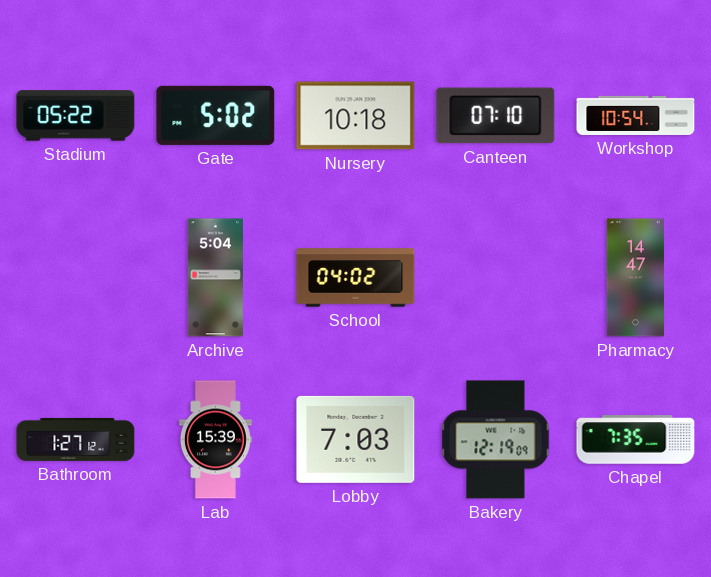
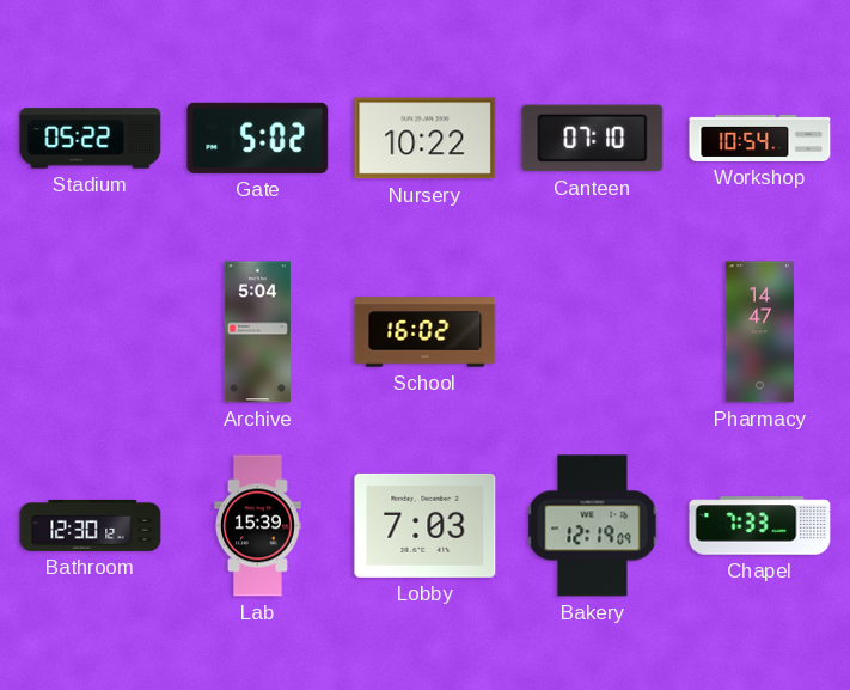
Nursery: 10:18 -> 10:22
School: 04:02 -> 16:02
Bathroom: 1:27 -> 12:30
Chapel: 7:35 -> 7:33
